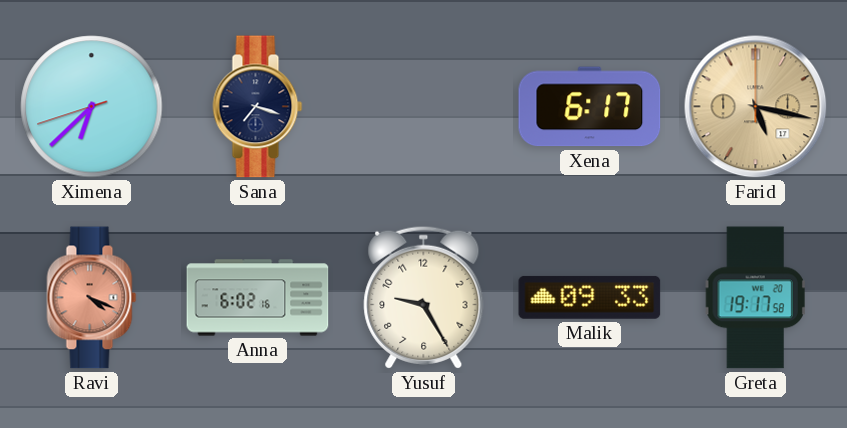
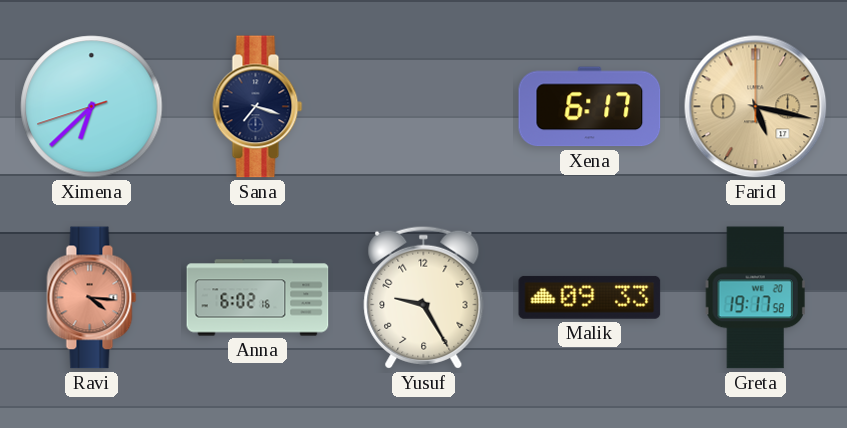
Ravi: 4:19 -> 4:16
